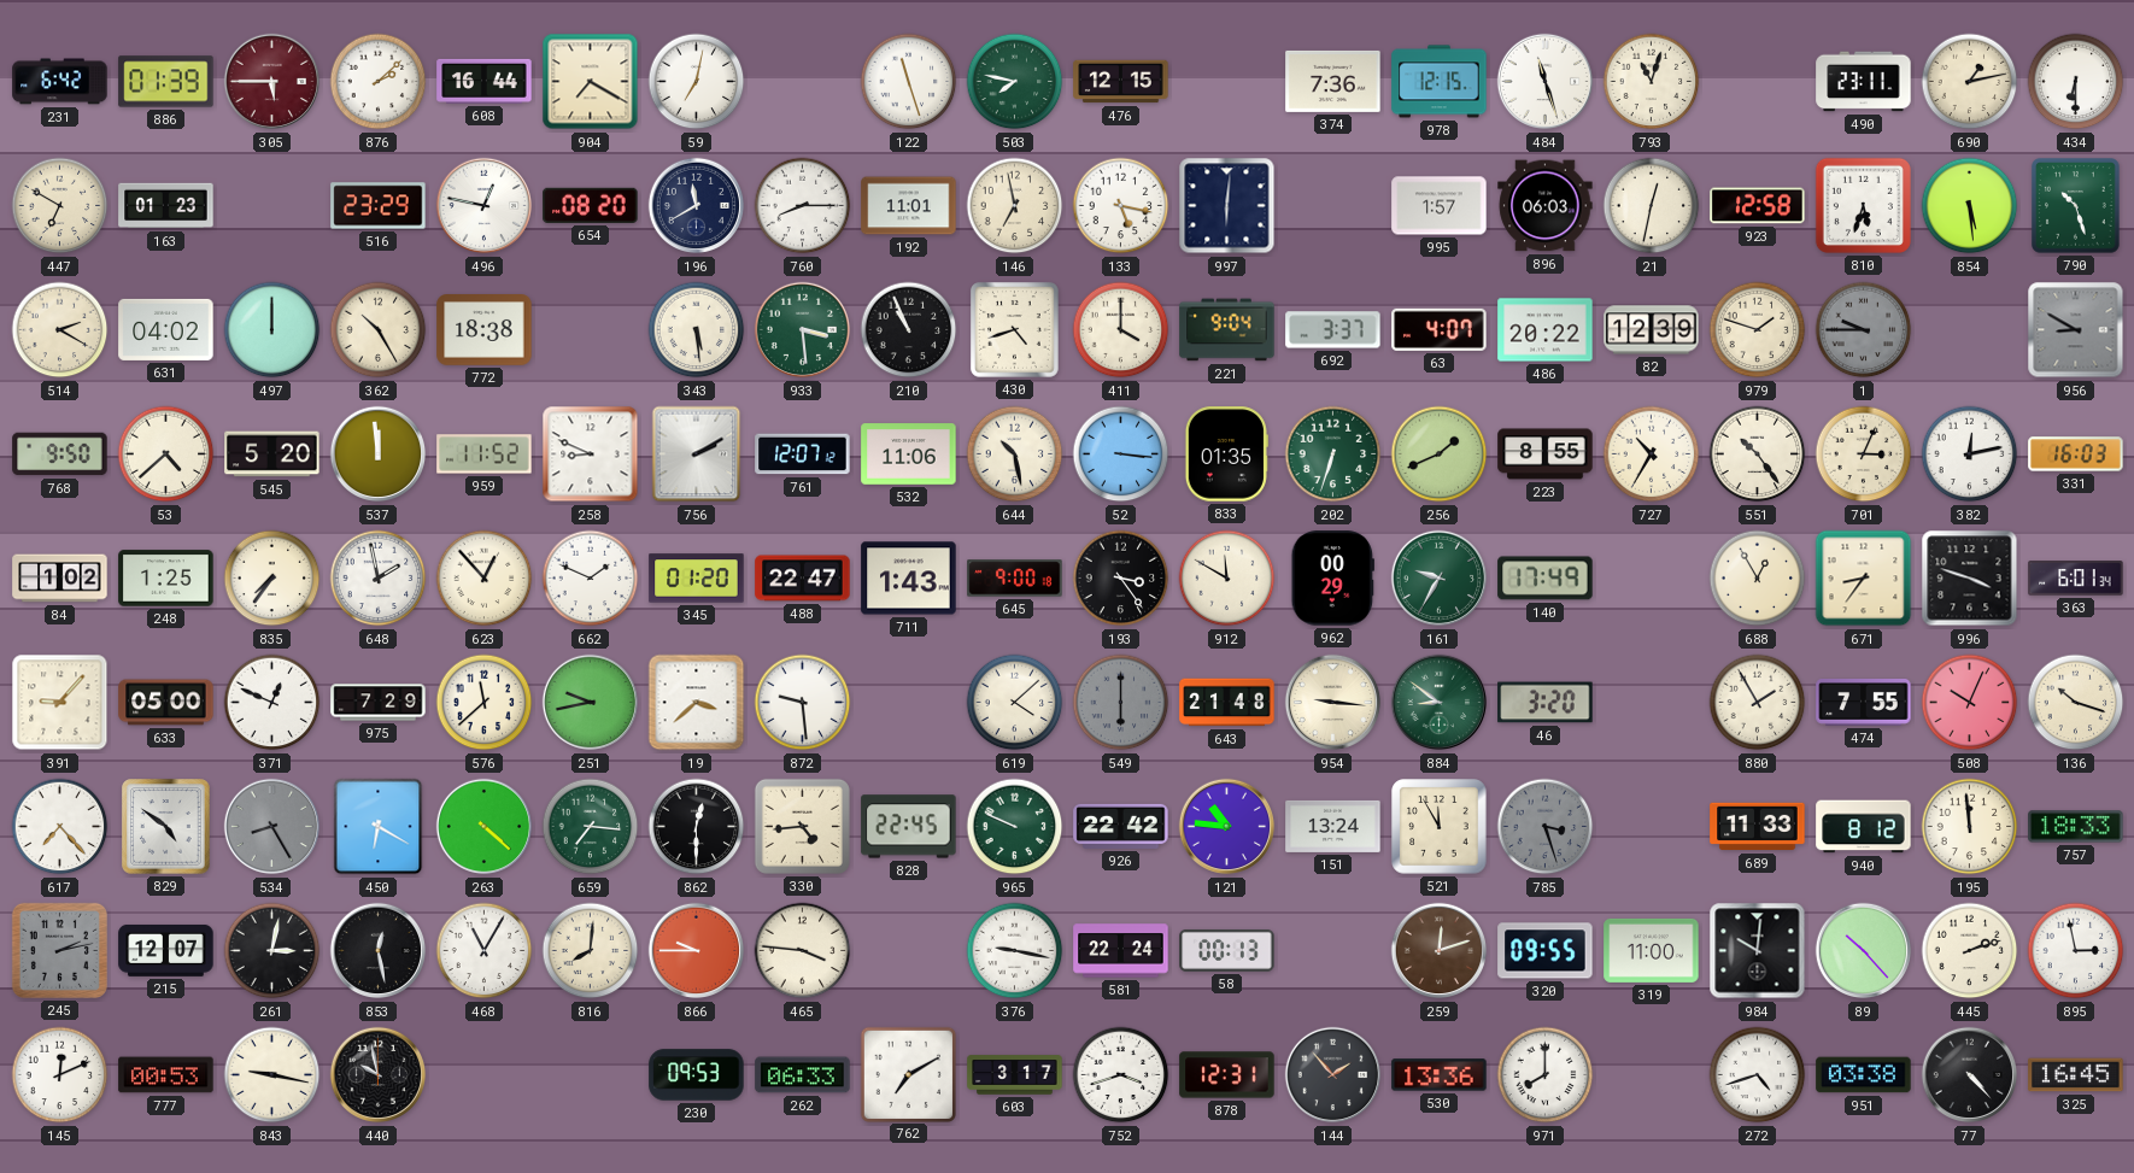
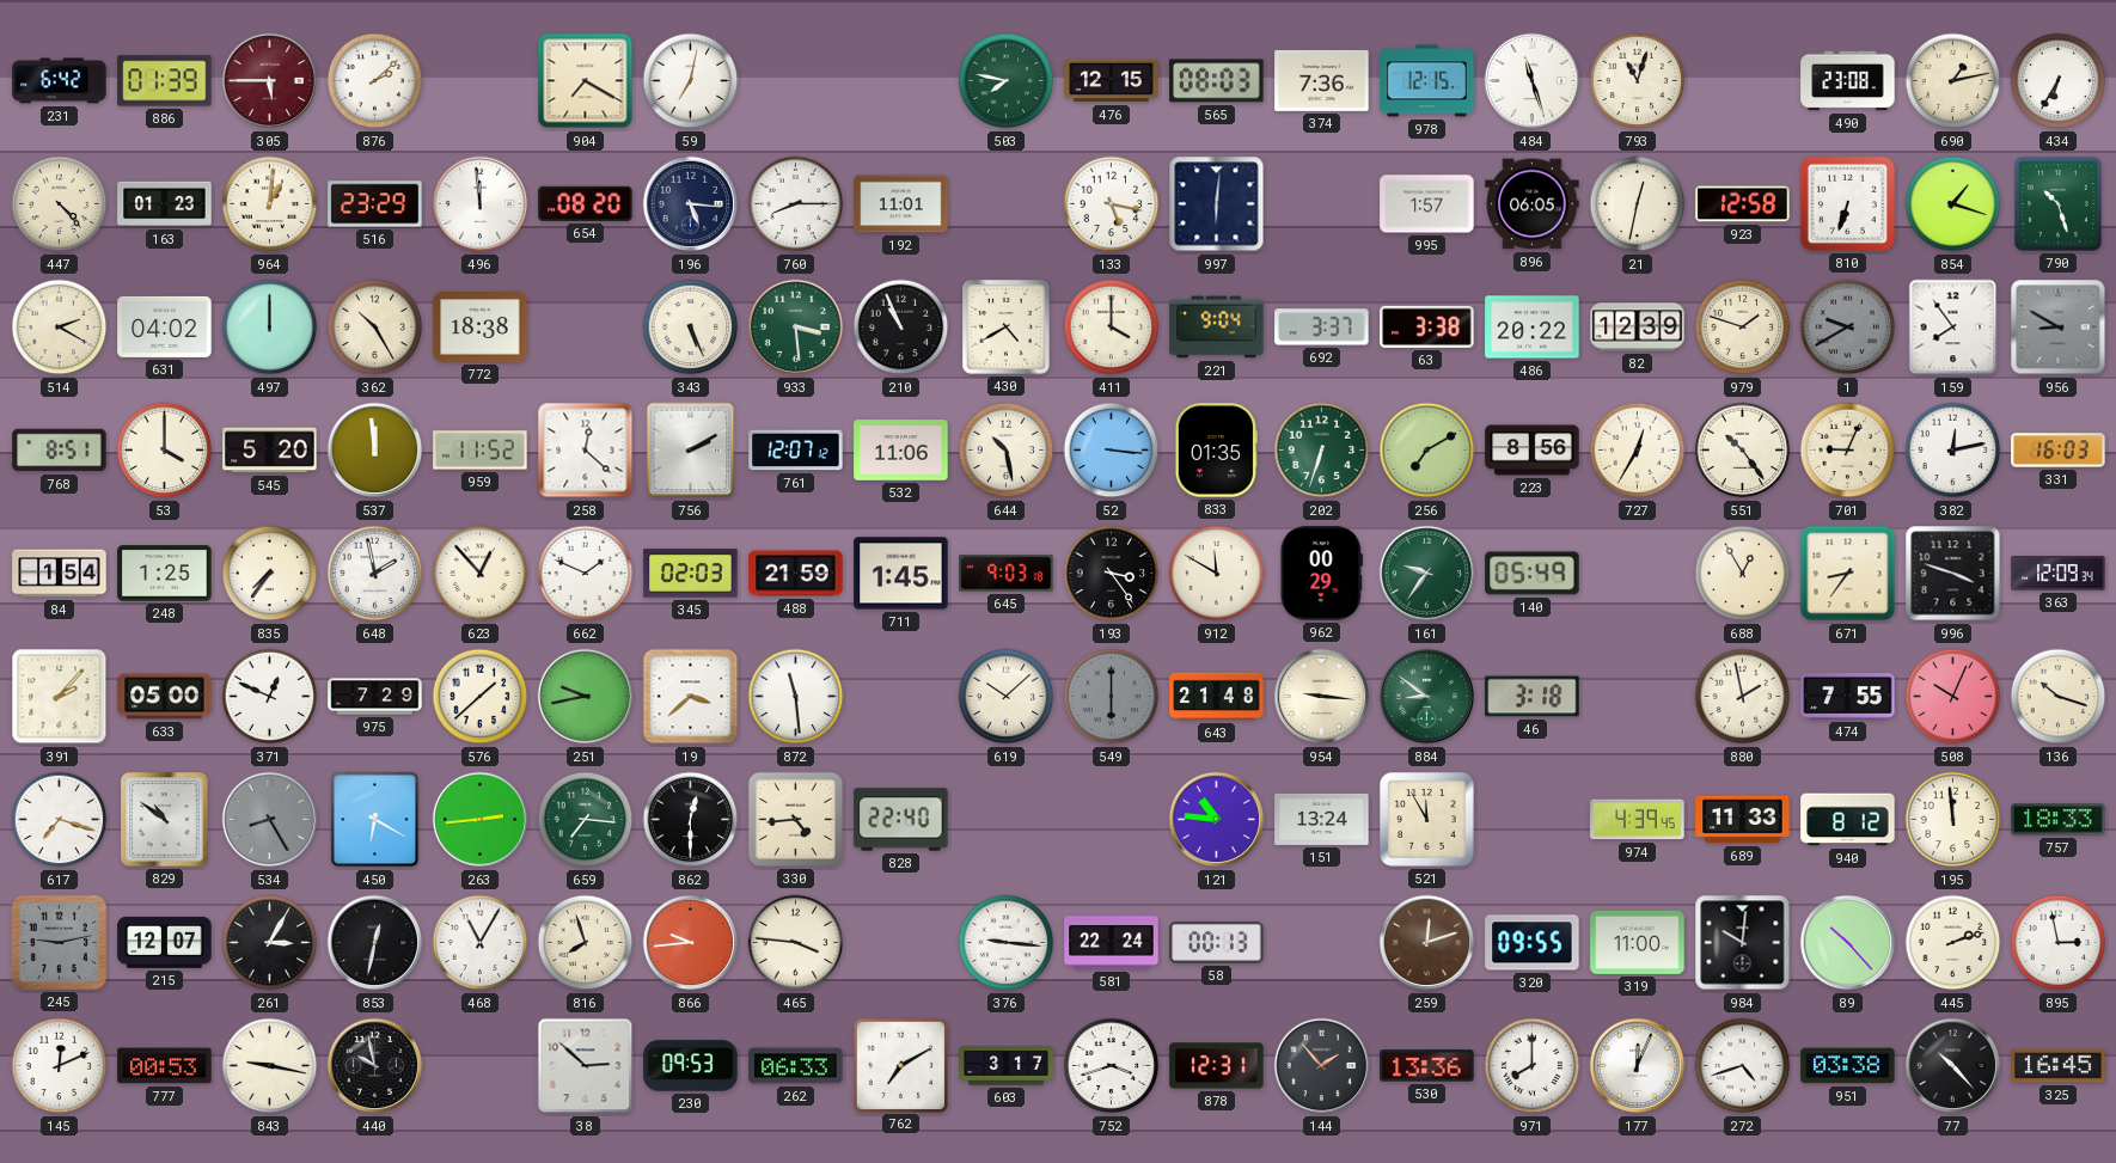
608: 16:44 -> none
122: 11:27 -> none
565: none -> 08:03
490: 23:11 -> 23:08
434: 6:30 -> 6:35
447: 6:50 -> 4:23
964: none -> 1:01
496: 12:47 -> 11:59
196: 11:40 -> 5:16
146: 6:58 -> none
896: 06:03 -> 06:05
810: 5:33 -> 6:33
854: 5:29 -> 1:18
343: 5:29 -> 5:26
430: 4:42 -> 4:40
63: 4:07 -> 3:38
1: 9:45 -> 9:40
159: none -> 7:54
768: 9:50 -> 8:51
53: 4:38 -> 4:00
258: 8:49 -> 12:22
256: 1:41 -> 7:10
223: 8:55 -> 8:56
727: 10:35 -> 12:35
701: 3:04 -> 9:04
84: 1:02 -> 1:54
345: 01:20 -> 02:03
488: 22:47 -> 21:59
711: 1:43 -> 1:45
645: 9:00 -> 9:03
161: 9:35 -> 9:36
140: 17:49 -> 05:49
363: 6:01 -> 12:09
391: 9:07 -> 2:07
576: 11:38 -> 1:38
872: 9:29 -> 11:29
619: 4:08 -> 10:08
46: 3:20 -> 3:18
880: 1:55 -> 1:58
617: 7:23 -> 7:18
829: 4:51 -> 10:51
263: 4:22 -> 2:44
828: 22:45 -> 22:40
965: 9:49 -> none
926: 22:42 -> none
785: 3:27 -> none
974: none -> 4:39
245: 2:13 -> 9:13
261: 3:02 -> 3:05
853: 12:28 -> 12:32
816: 8:01 -> 7:57
866: 9:45 -> 9:44
376: 9:17 -> 9:16
38: none -> 2:52
177: none -> 12:04
77: 4:23 -> 10:23
